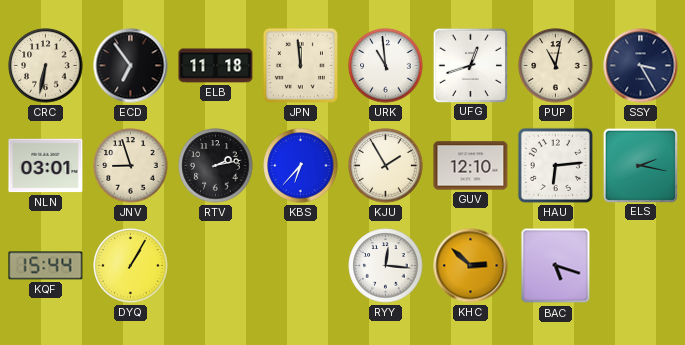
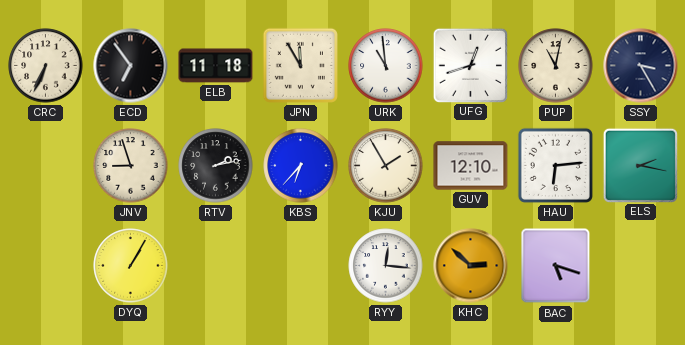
CRC: 6:32 -> 6:34
JPN: 11:59 -> 11:55
NLN: 03:01 -> none
KQF: 15:44 -> none
